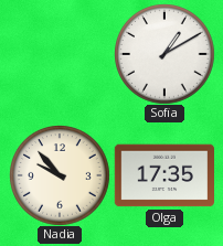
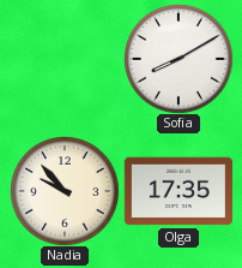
Sofia: 1:10 -> 8:10
